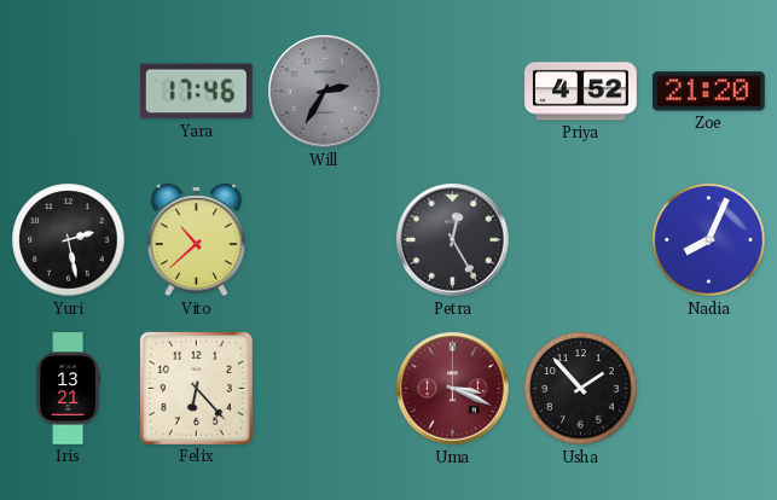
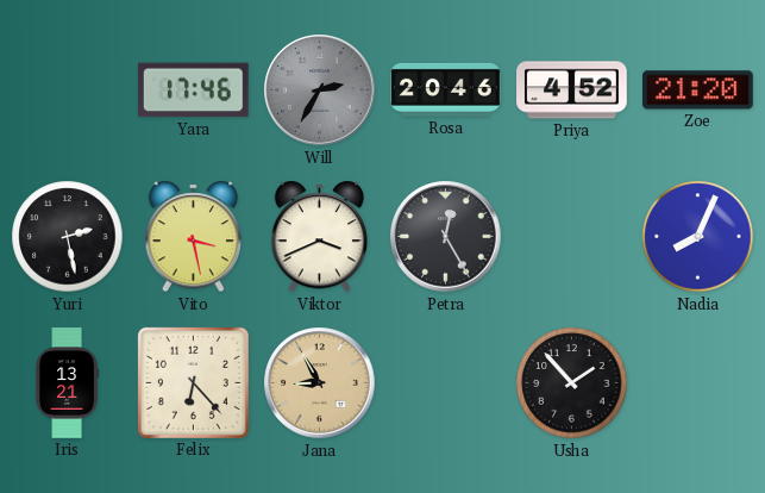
Rosa: none -> 20:46
Vito: 10:38 -> 3:28
Viktor: none -> 3:41
Jana: none -> 8:55
Uma: 3:19 -> none
